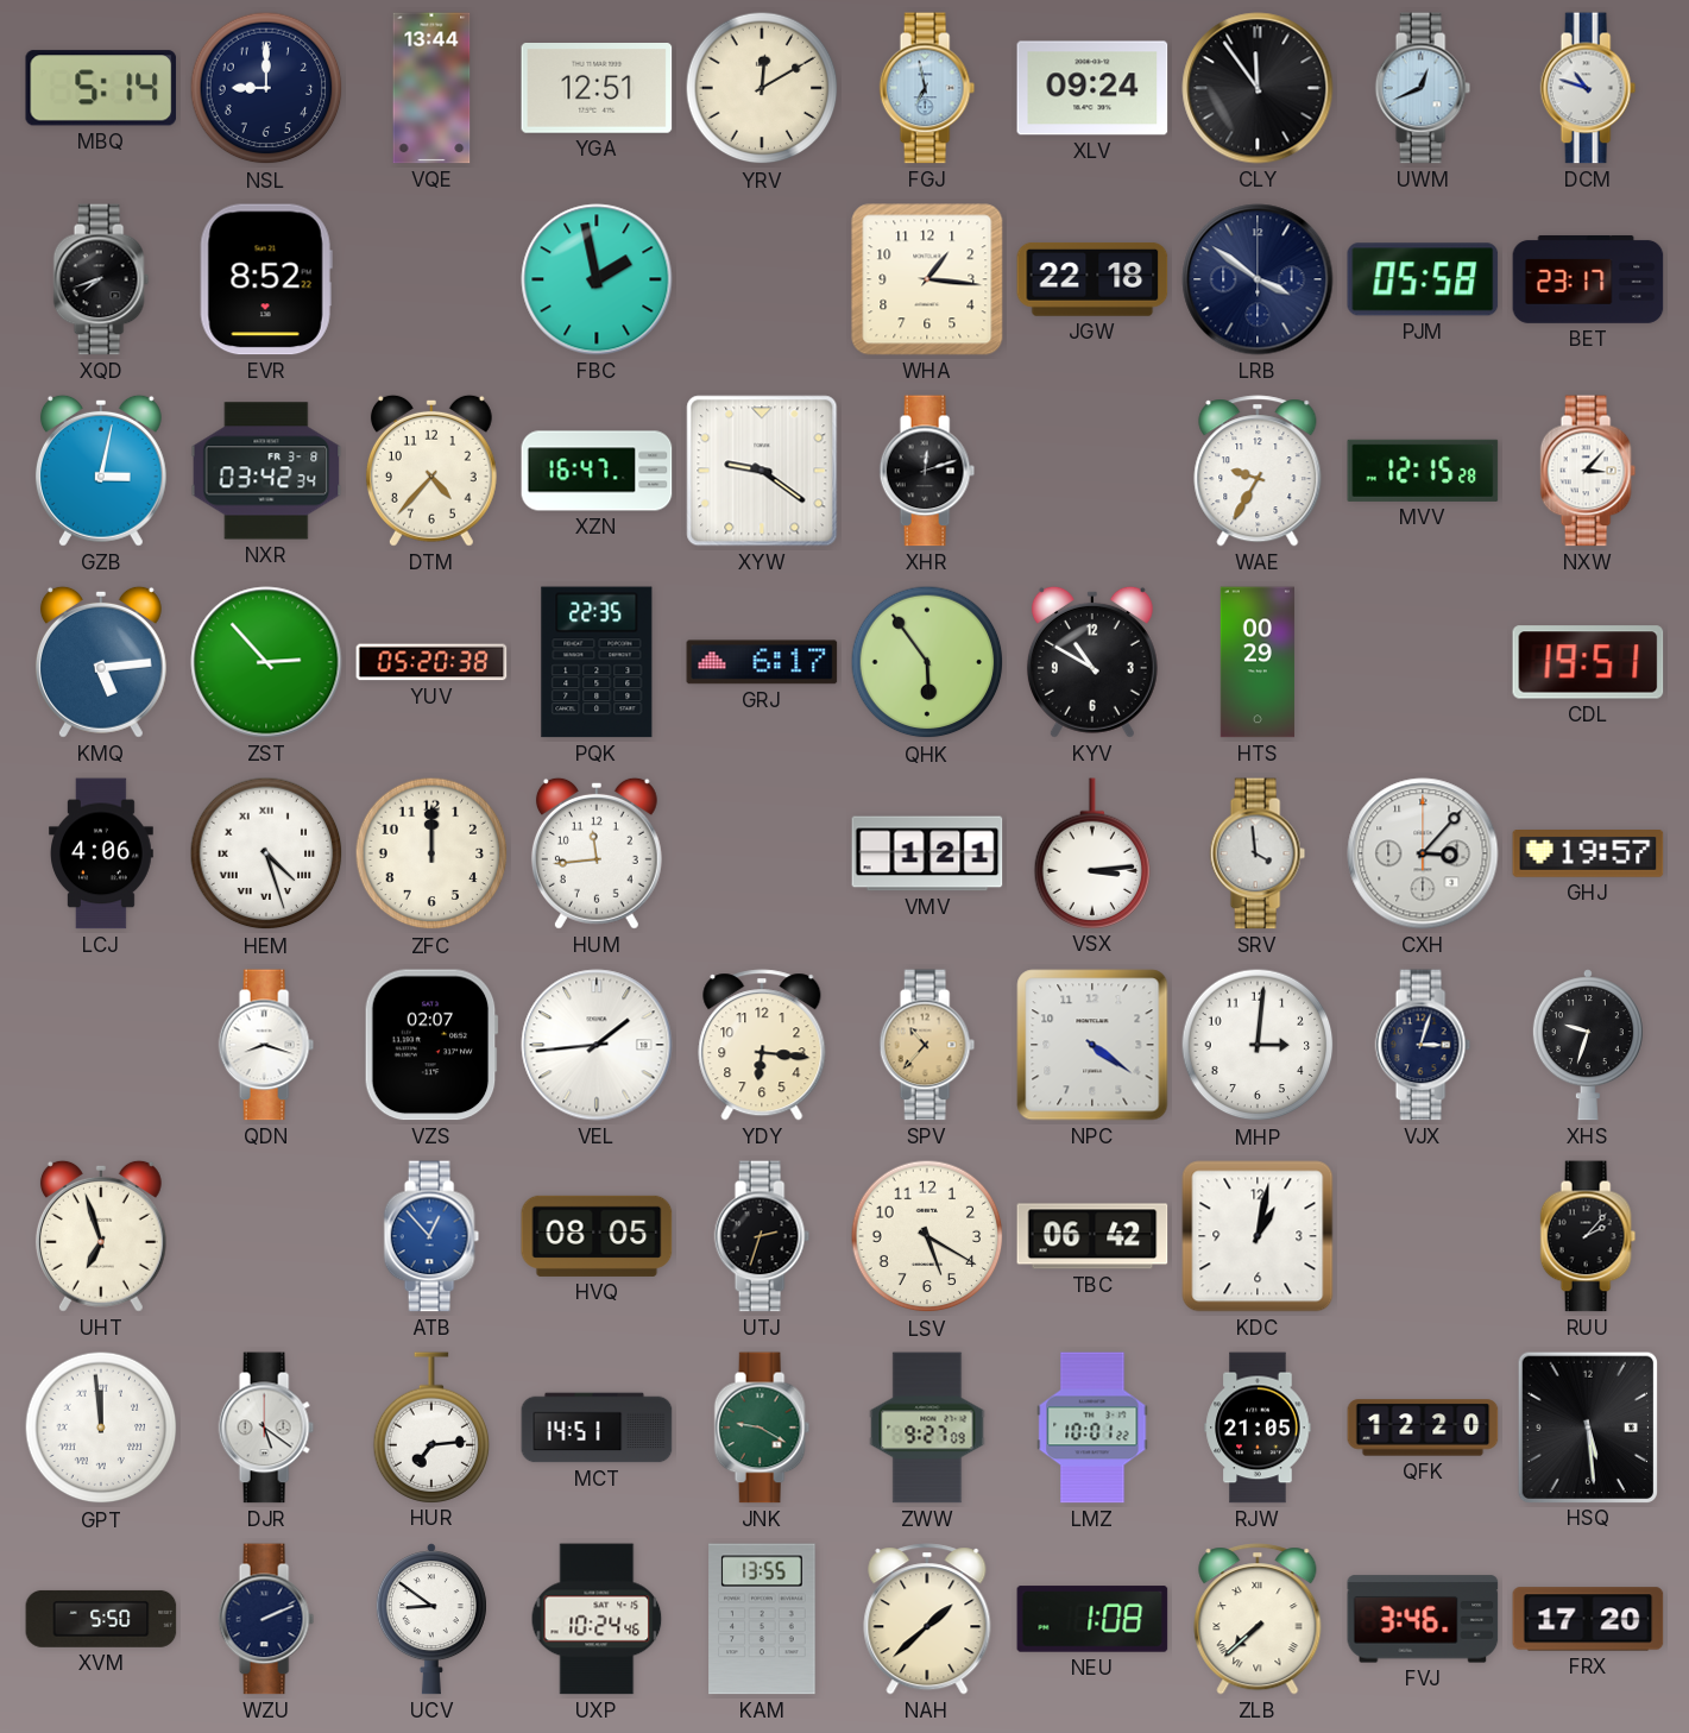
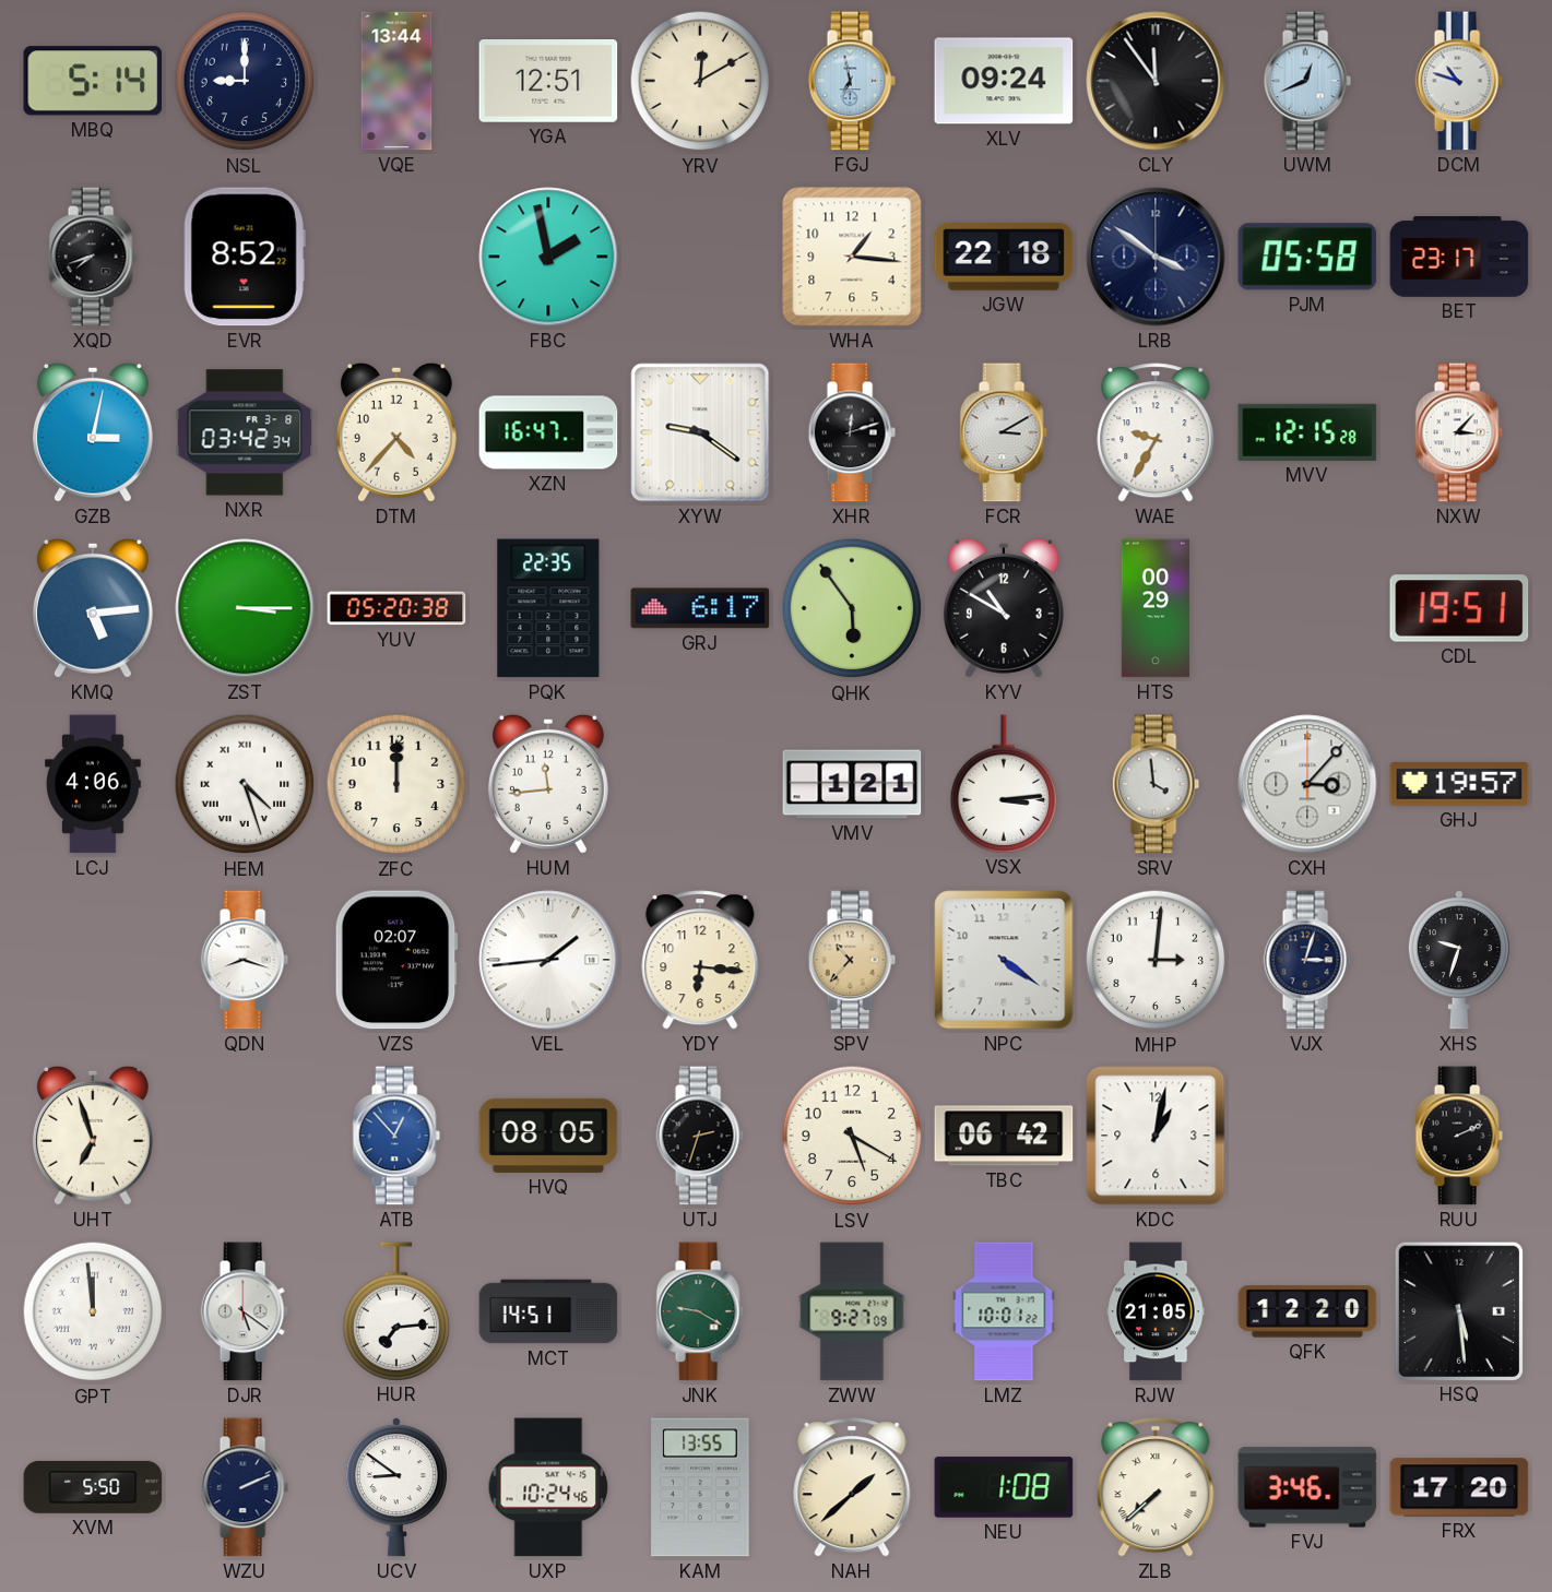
FCR: none -> 3:10
ZST: 2:53 -> 3:15
RUU: 2:07 -> 2:11
